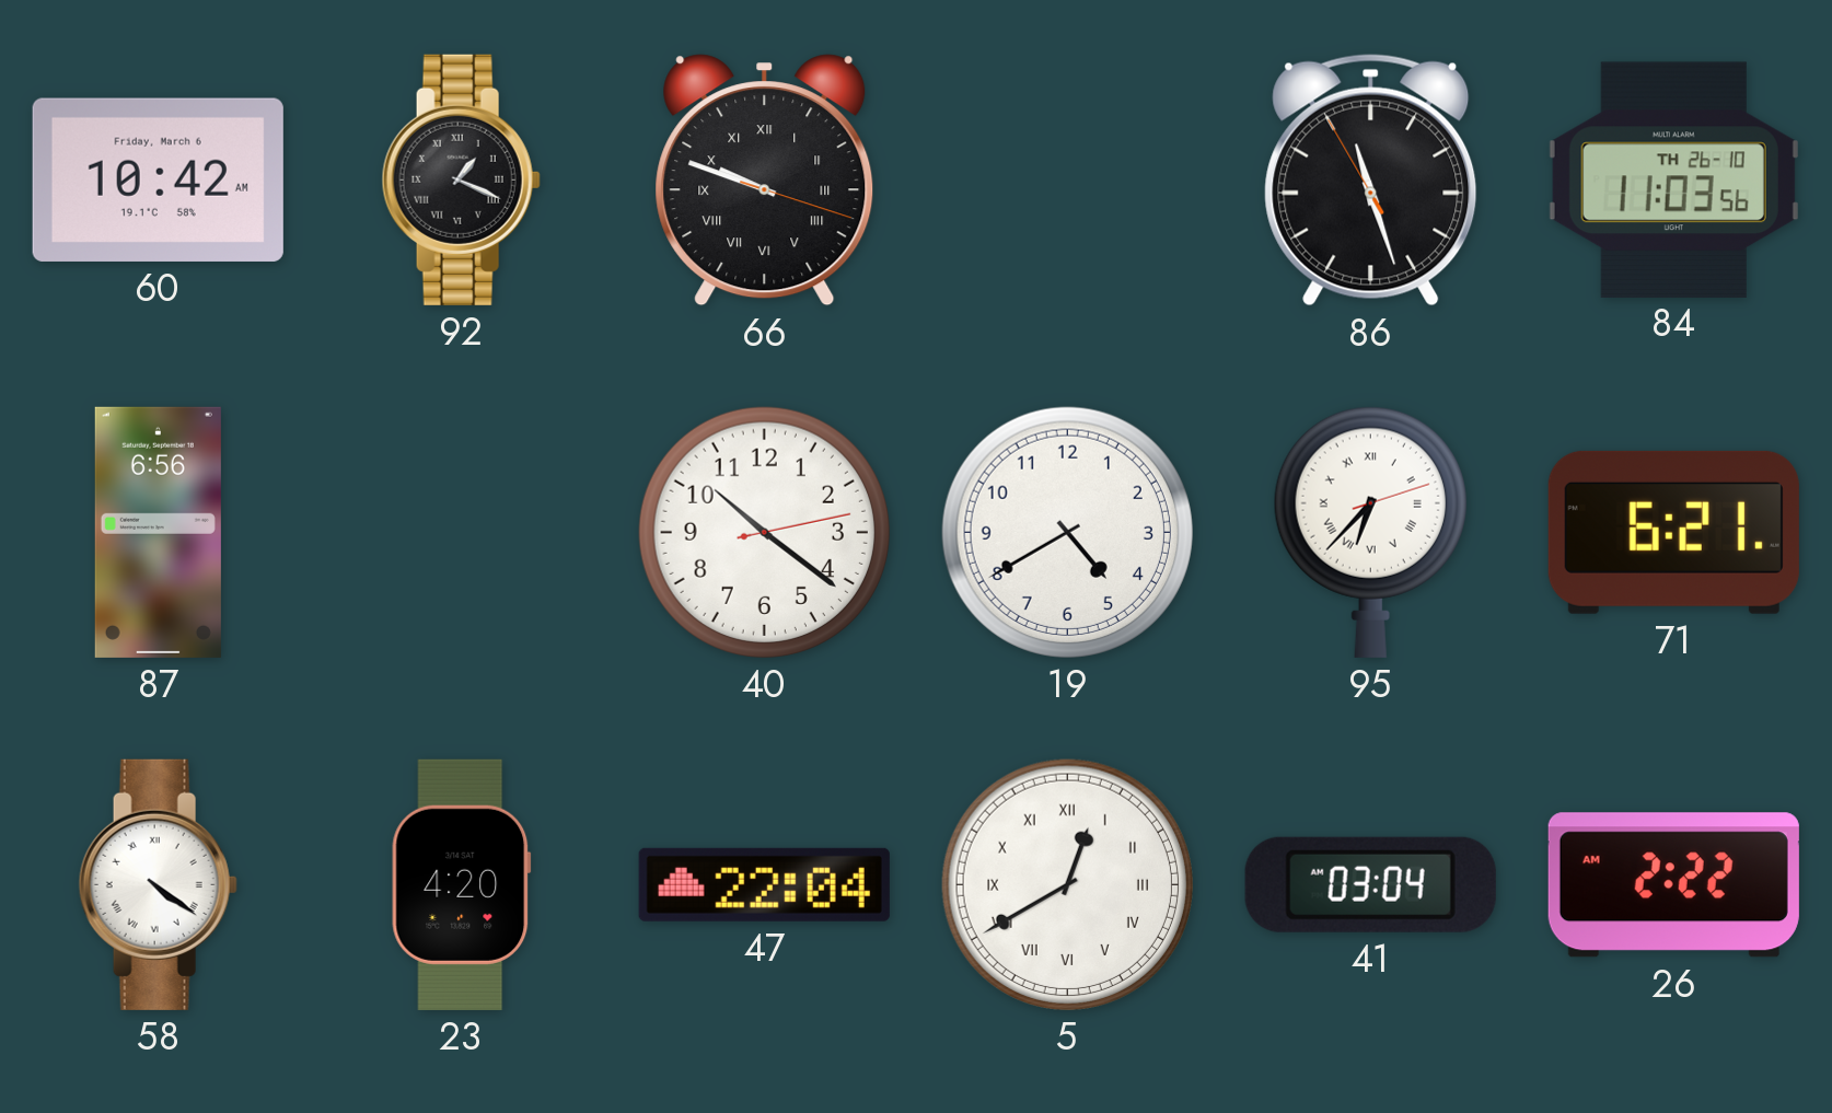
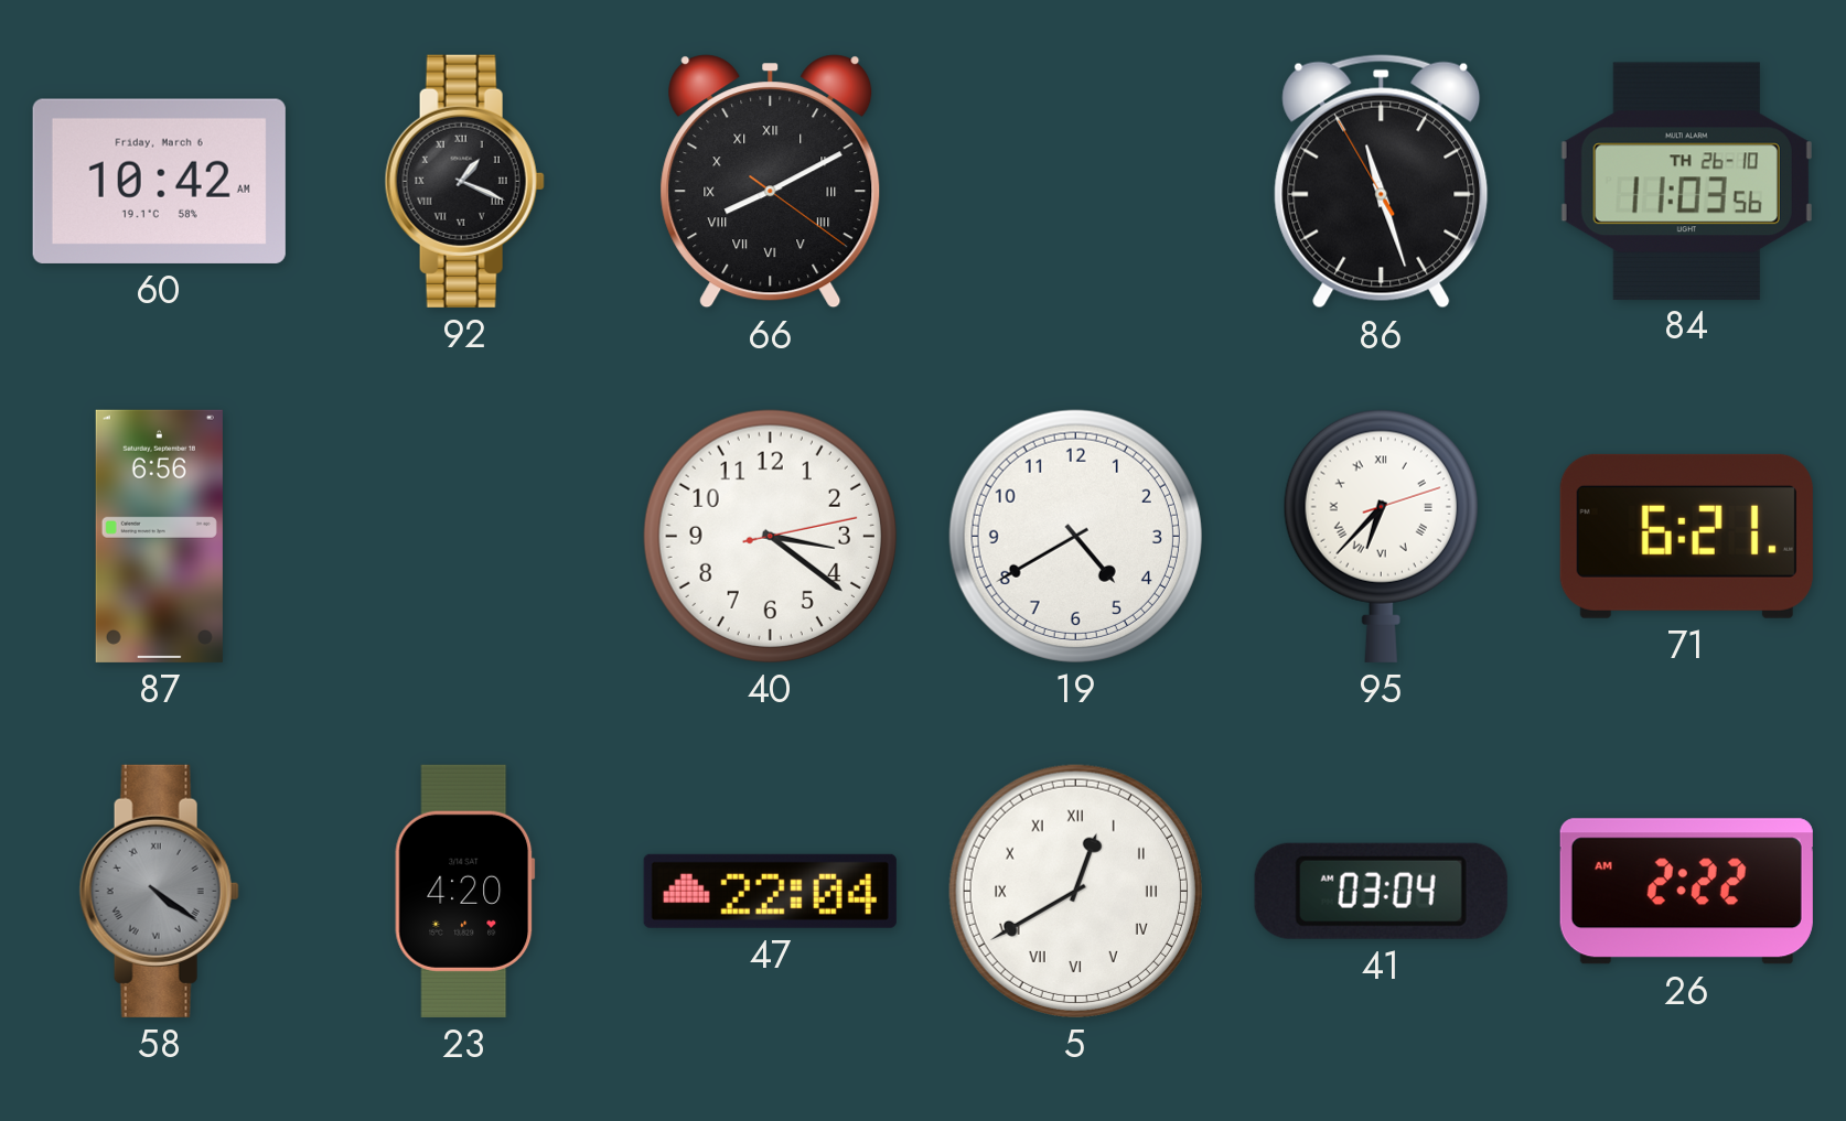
66: 9:48 -> 8:10
40: 10:21 -> 3:21
58 dial: white -> grey
